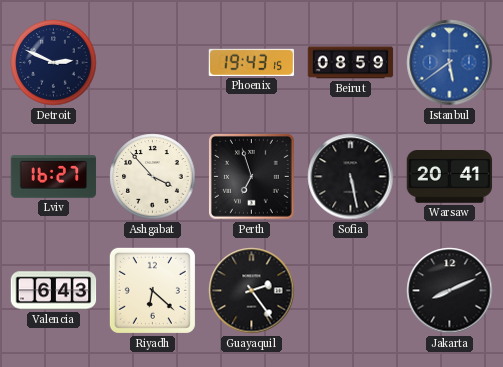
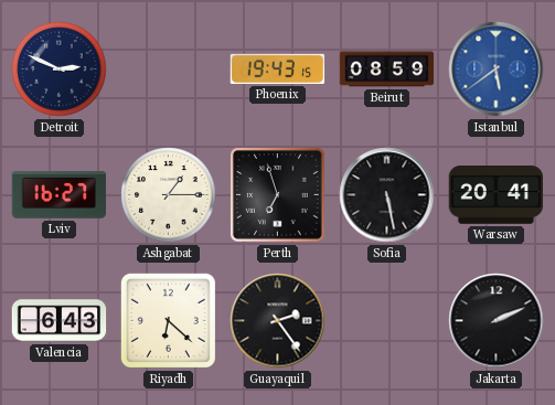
Ashgabat: 3:53 -> 1:15
Jakarta: 8:11 -> 2:11
